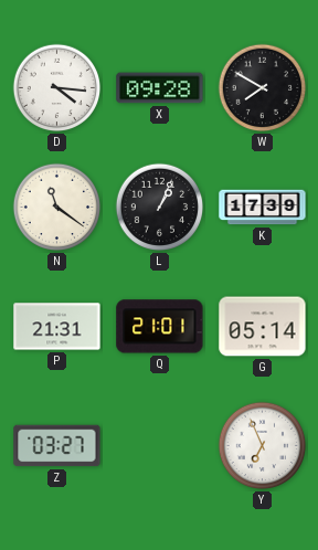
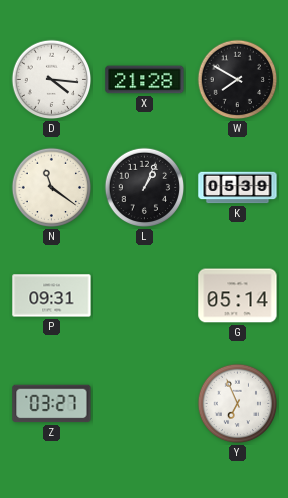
X: 09:28 -> 21:28
K: 17:39 -> 05:39
P: 21:31 -> 09:31
Q: 21:01 -> none
